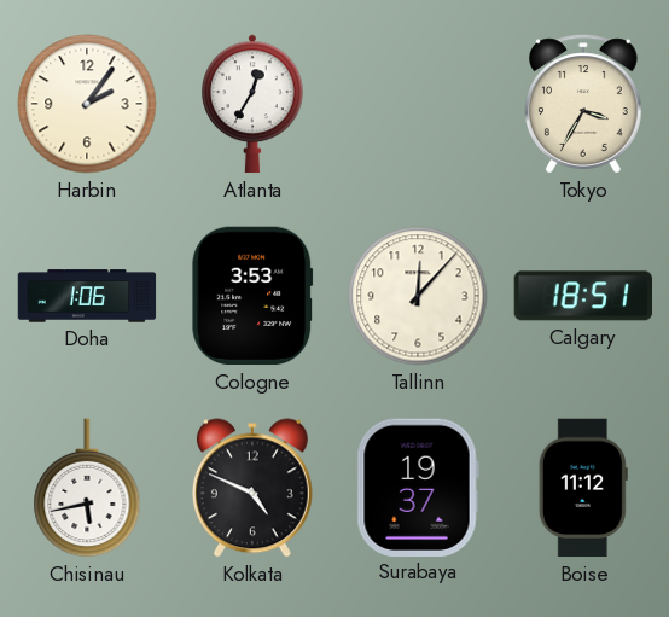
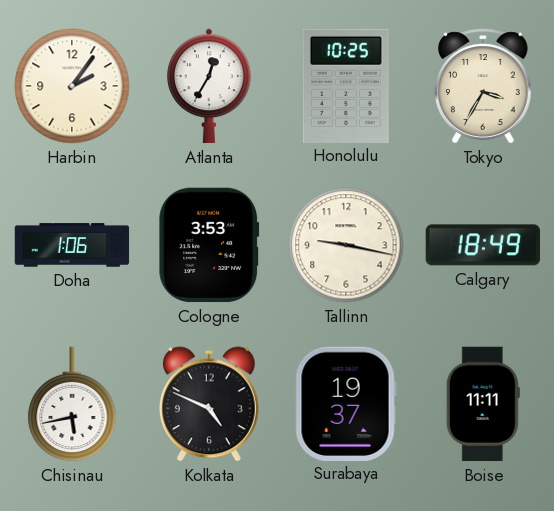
Honolulu: none -> 10:25
Tallinn: 12:07 -> 9:17
Calgary: 18:51 -> 18:49
Boise: 11:12 -> 11:11
